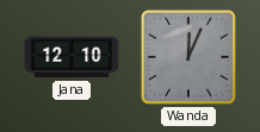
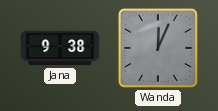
Jana: 12:10 -> 9:38
